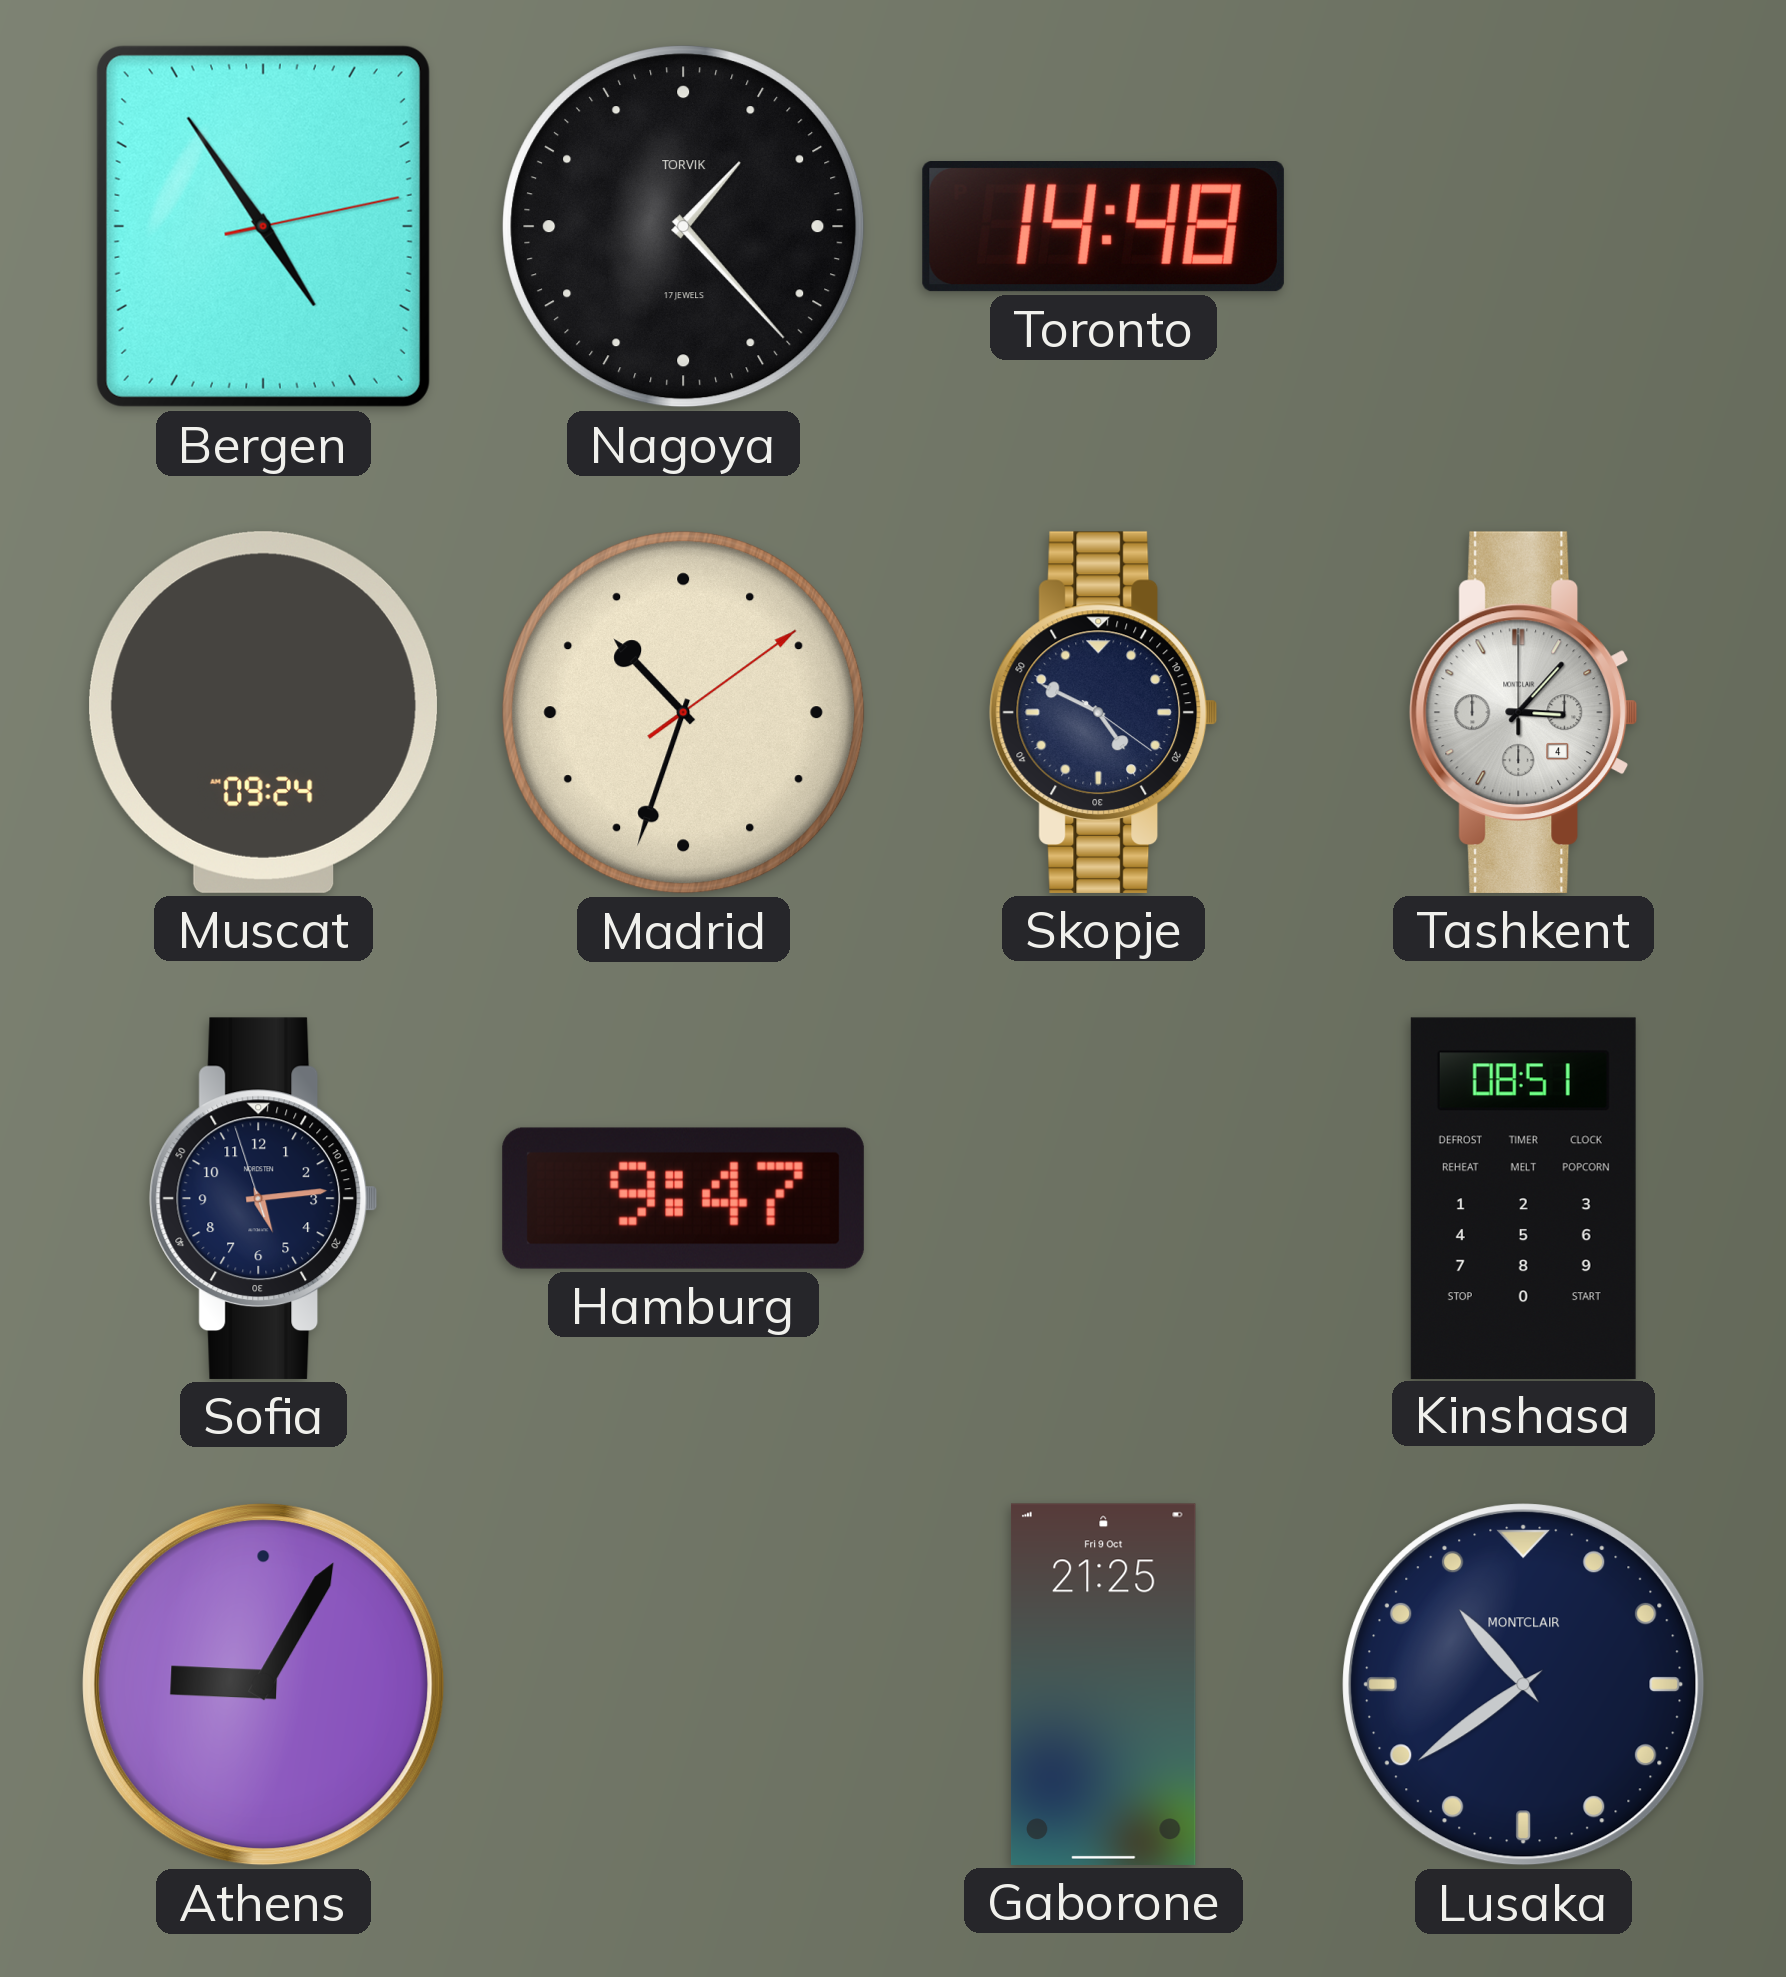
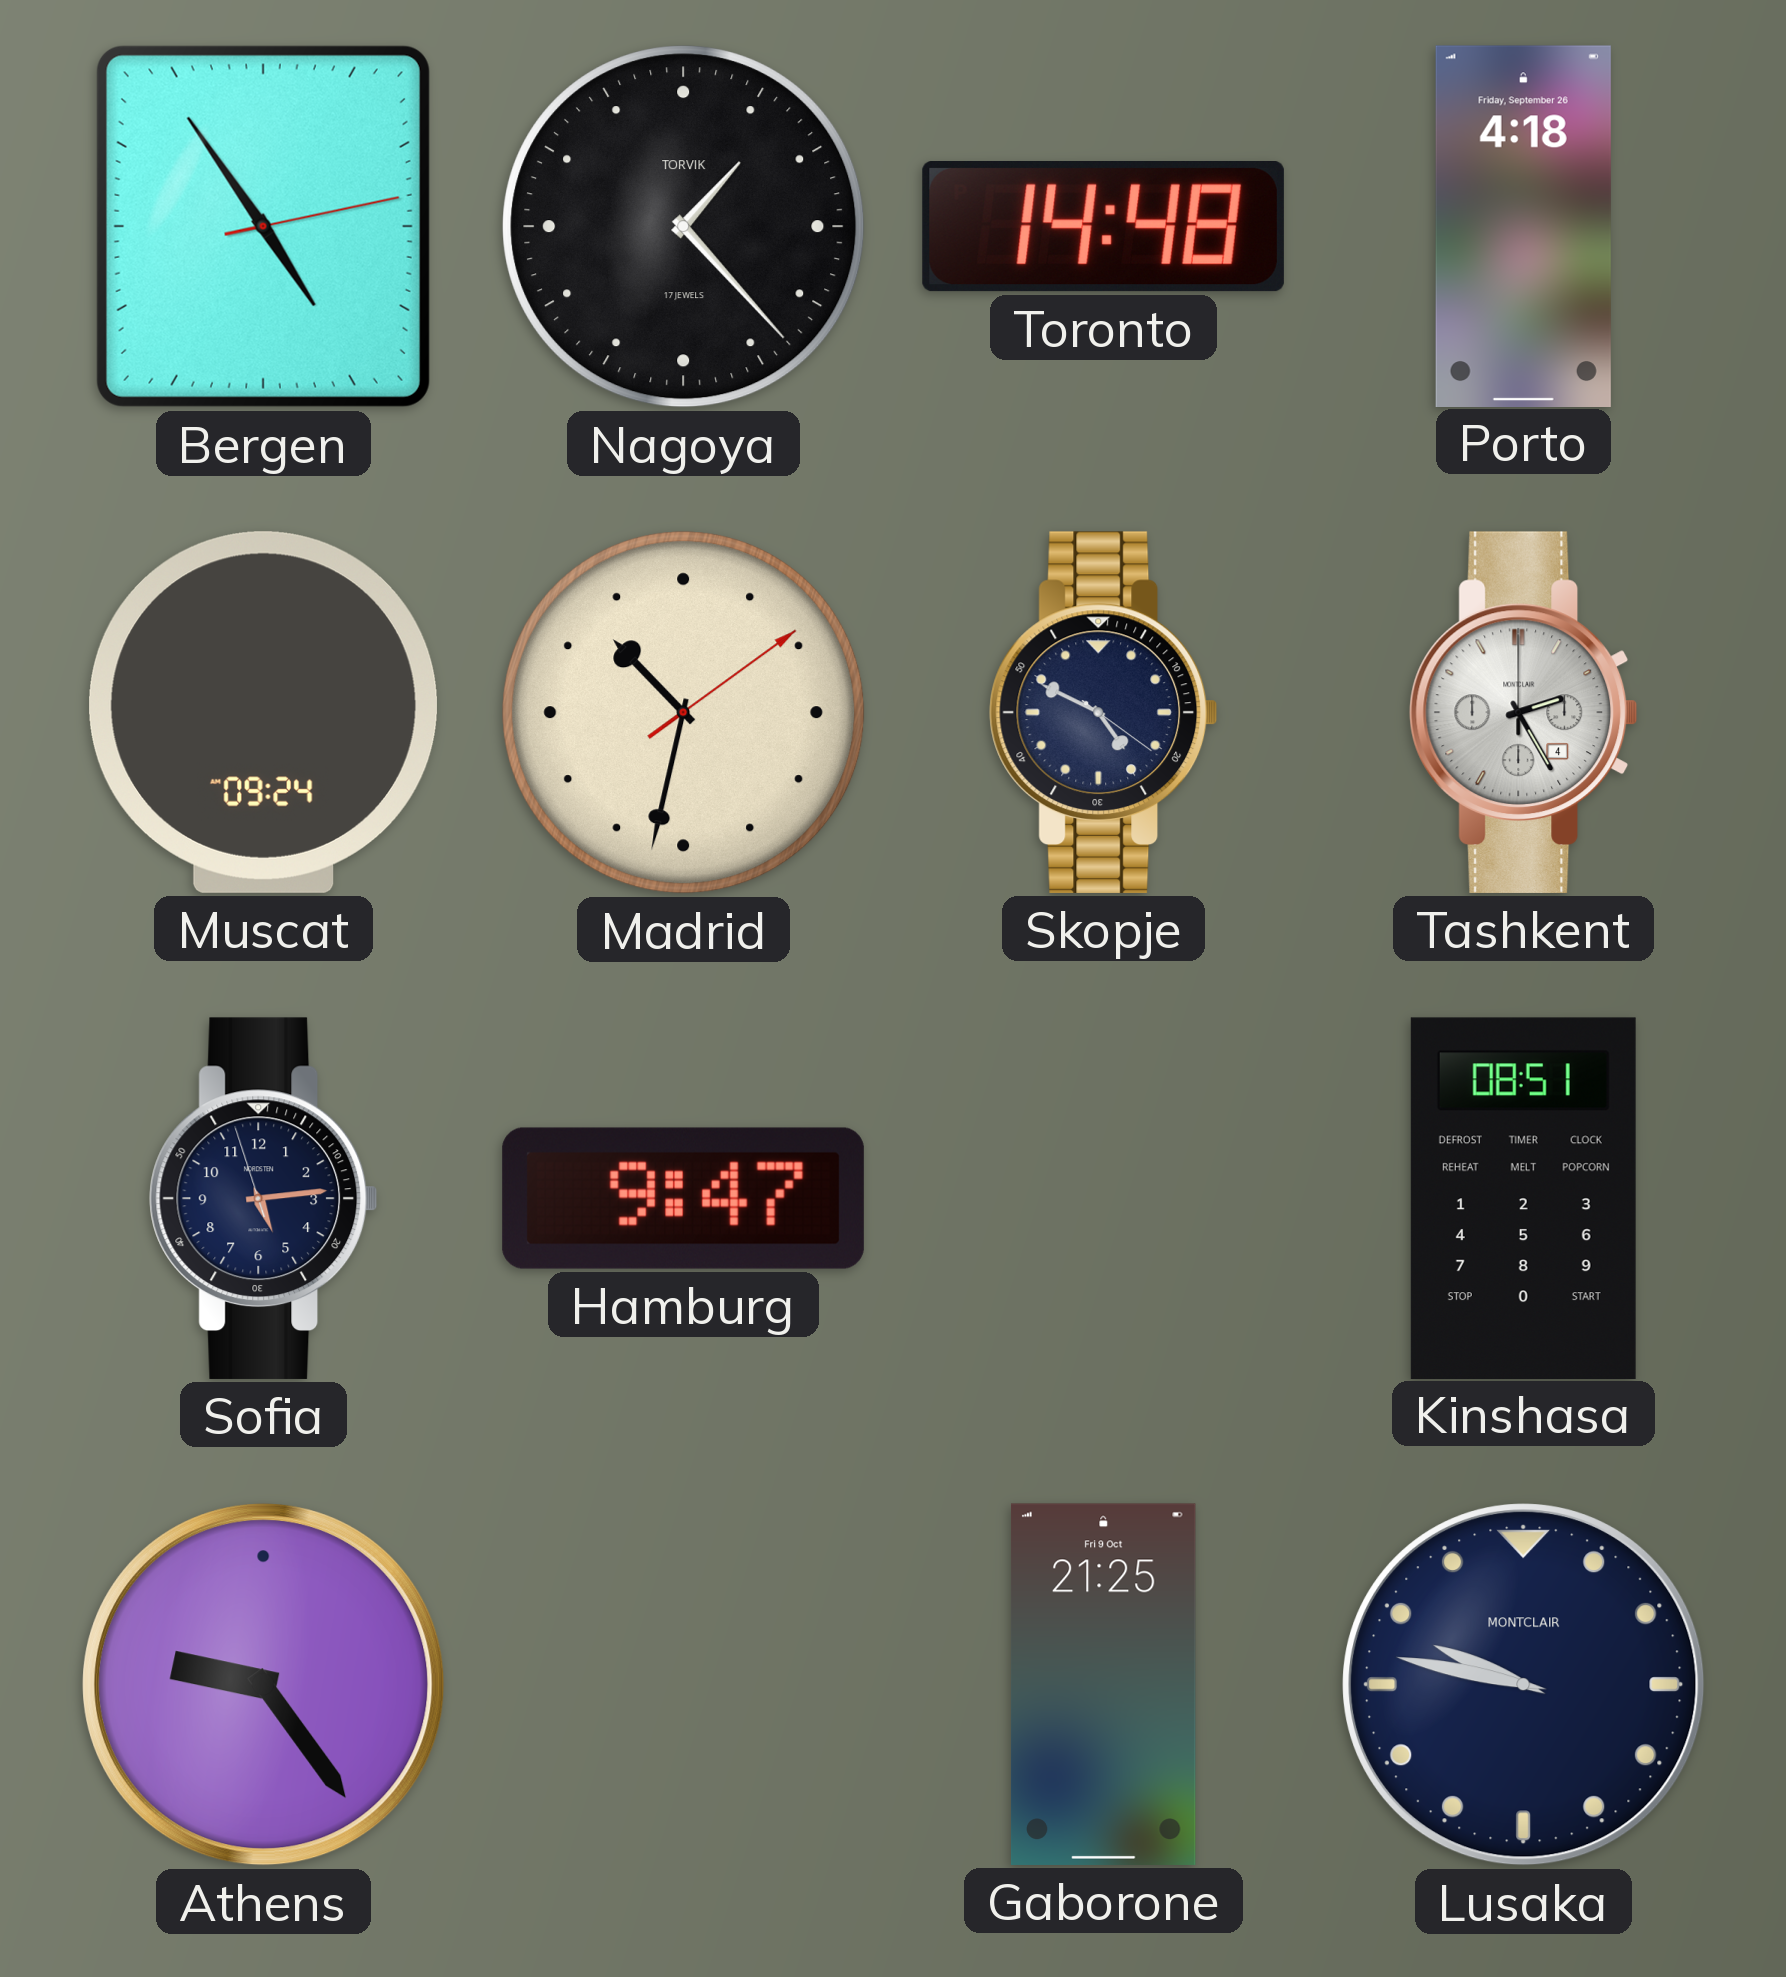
Porto: none -> 4:18
Madrid: 10:33 -> 10:32
Tashkent: 3:07 -> 2:25
Athens: 9:05 -> 9:24
Lusaka: 10:39 -> 9:47
